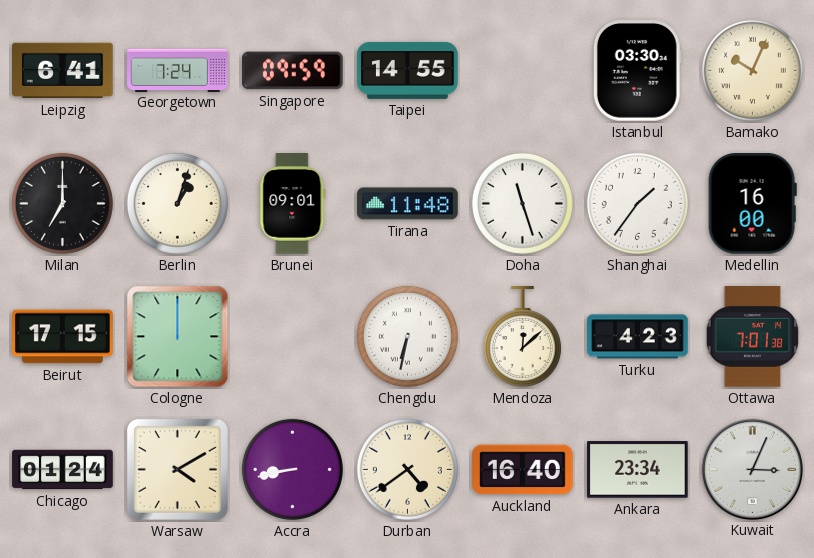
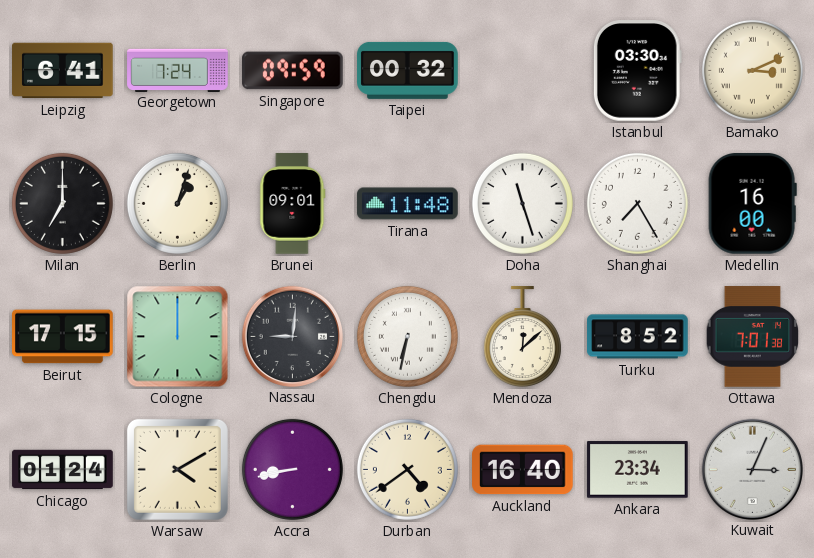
Taipei: 14:55 -> 00:32
Bamako: 10:04 -> 3:11
Shanghai: 1:36 -> 7:25
Nassau: none -> 9:01
Turku: 4:23 -> 8:52
